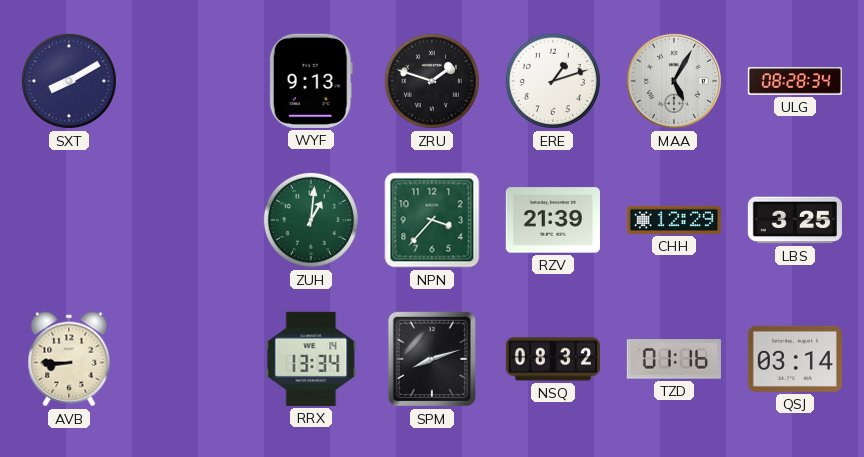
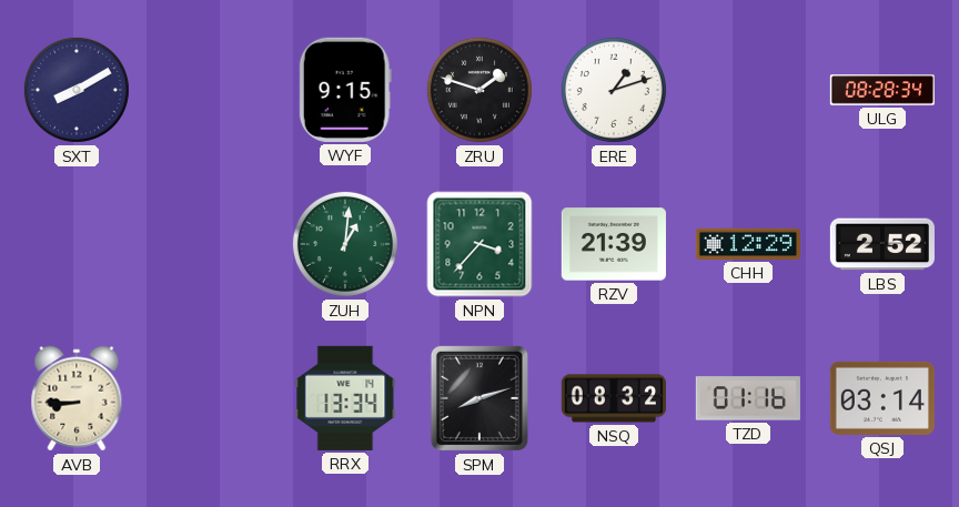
WYF: 9:13 -> 9:15
MAA: 5:05 -> none
LBS: 3:25 -> 2:52
